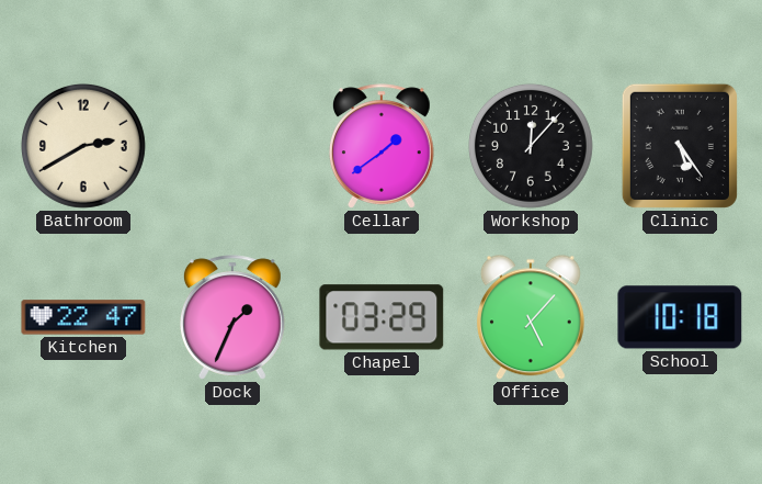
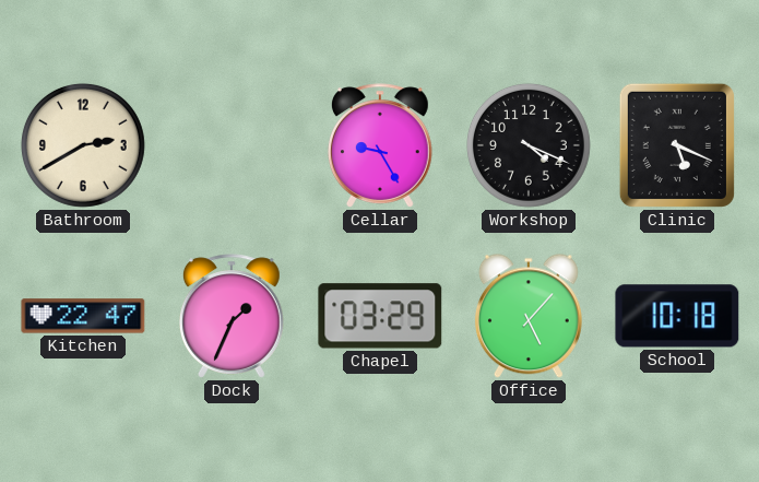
Cellar: 1:39 -> 9:25
Workshop: 12:07 -> 4:19
Clinic: 5:24 -> 5:19
